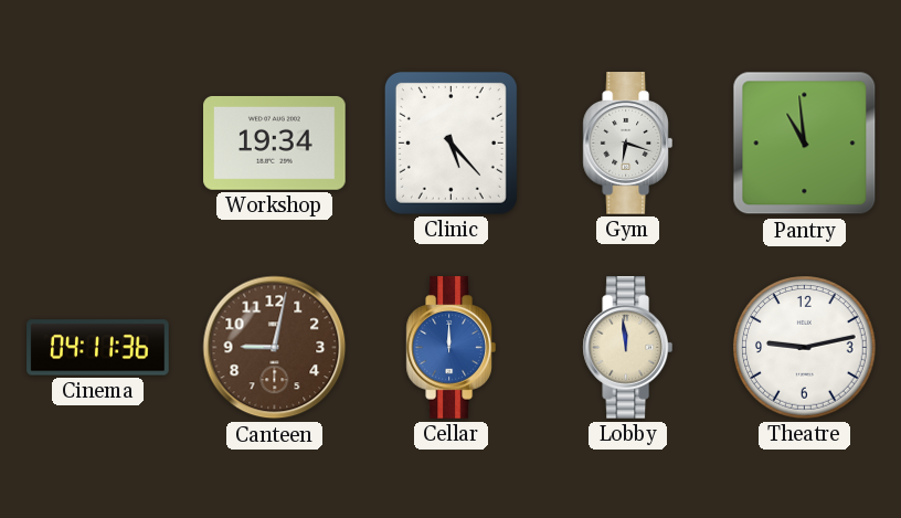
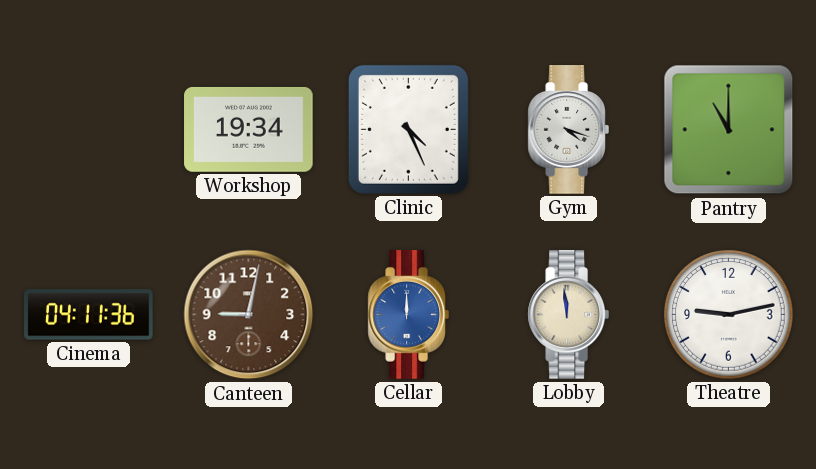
Clinic: 5:23 -> 4:26
Gym: 6:18 -> 4:18
Pantry: 10:59 -> 11:00
